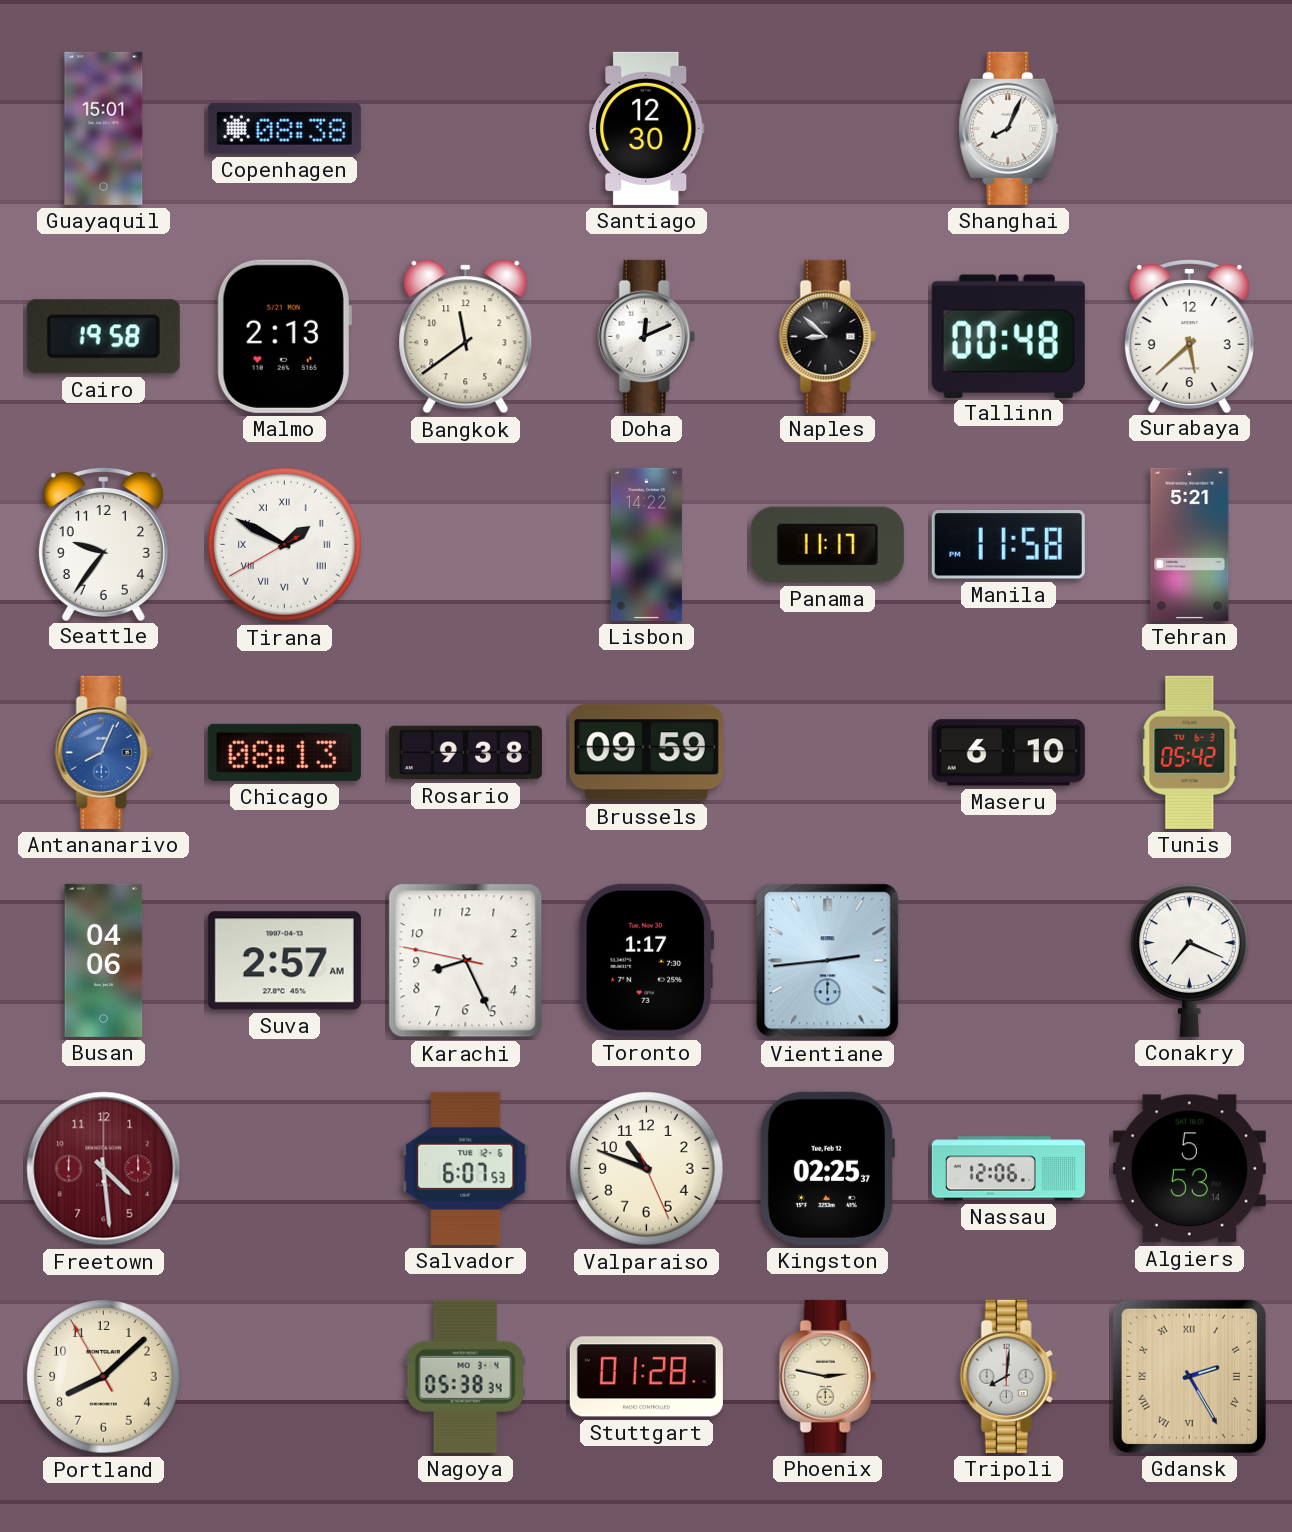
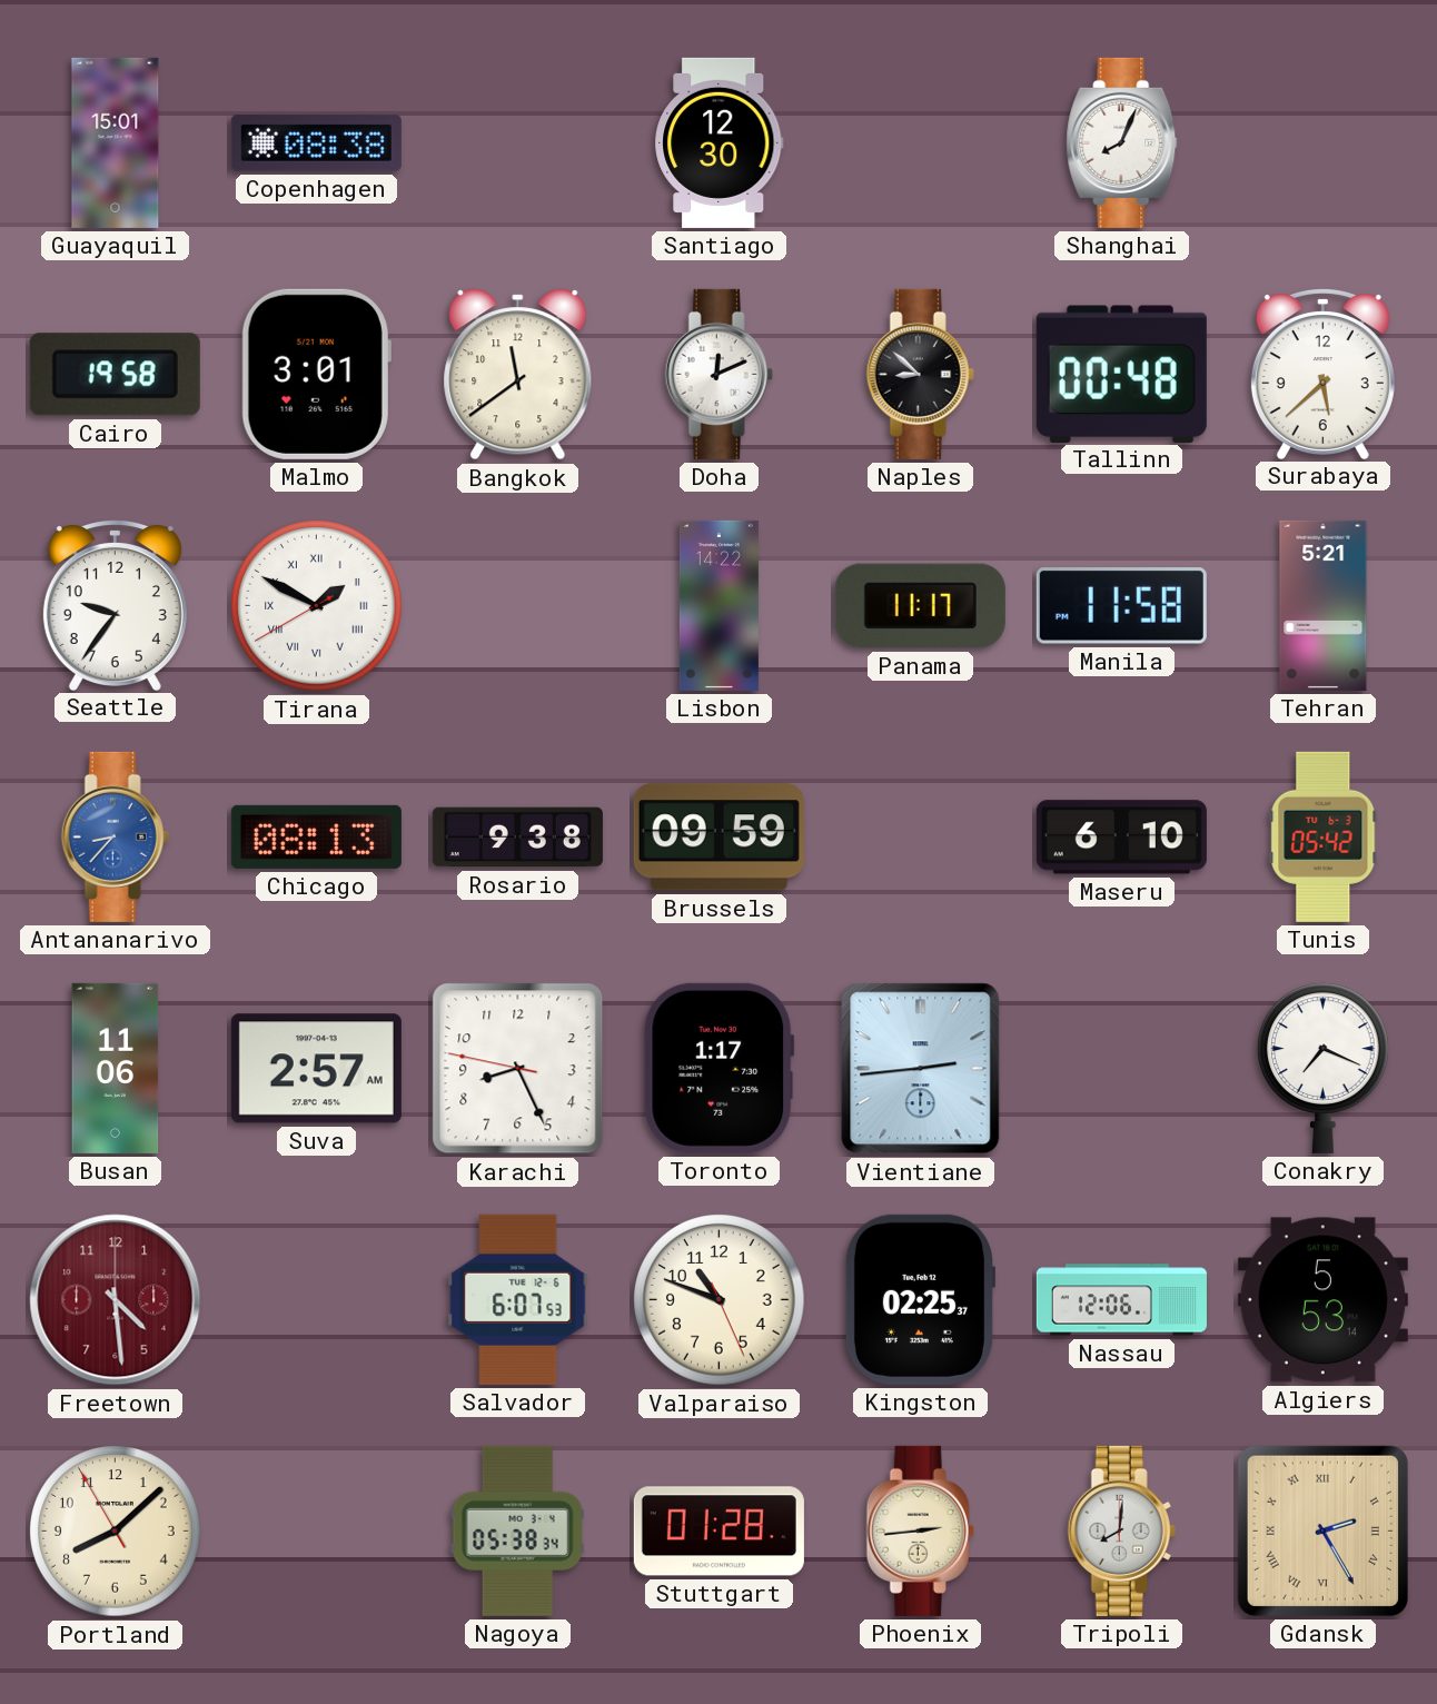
Malmo: 2:13 -> 3:01
Antananarivo: 8:04 -> 8:37
Busan: 04:06 -> 11:06
Phoenix: 2:47 -> 2:44
